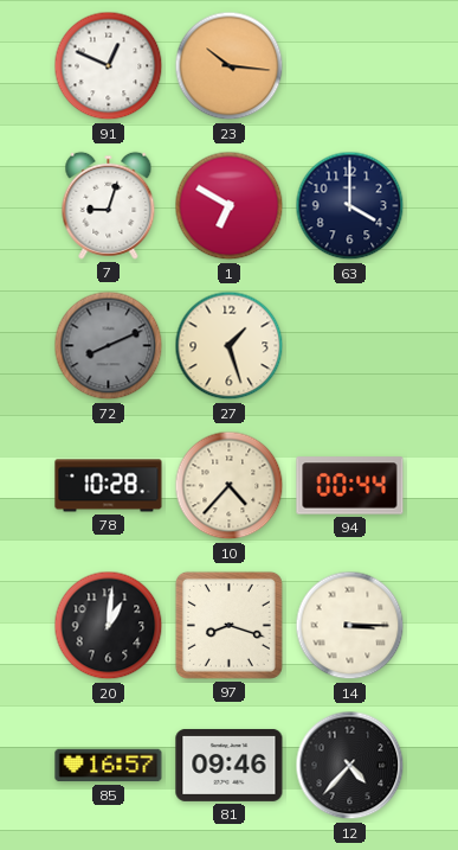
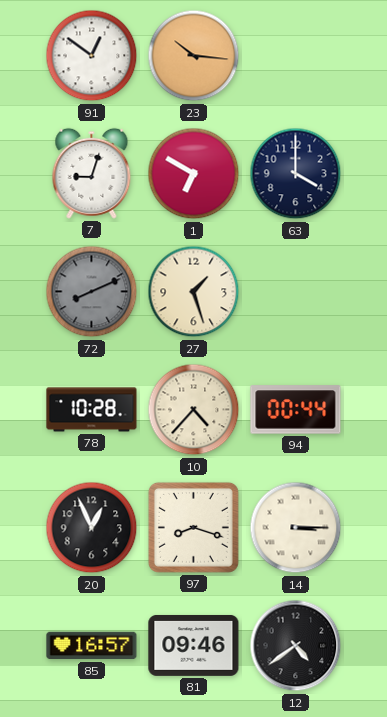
91: 12:49 -> 12:51
20: 1:01 -> 12:56
12: 4:37 -> 4:39
